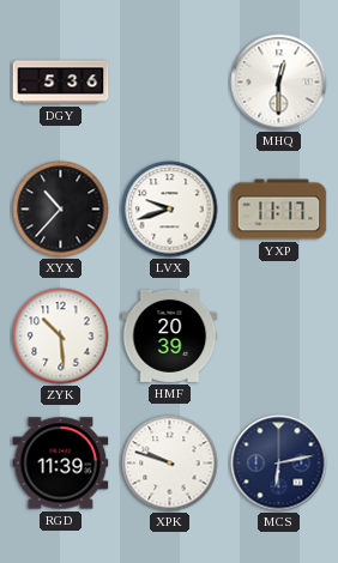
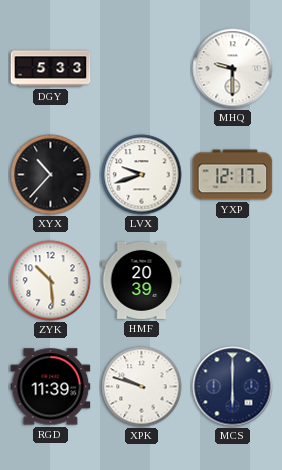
DGY: 5:36 -> 5:33
MHQ: 12:30 -> 9:30
YXP: 11:17 -> 12:17
MCS: 6:13 -> 6:00
